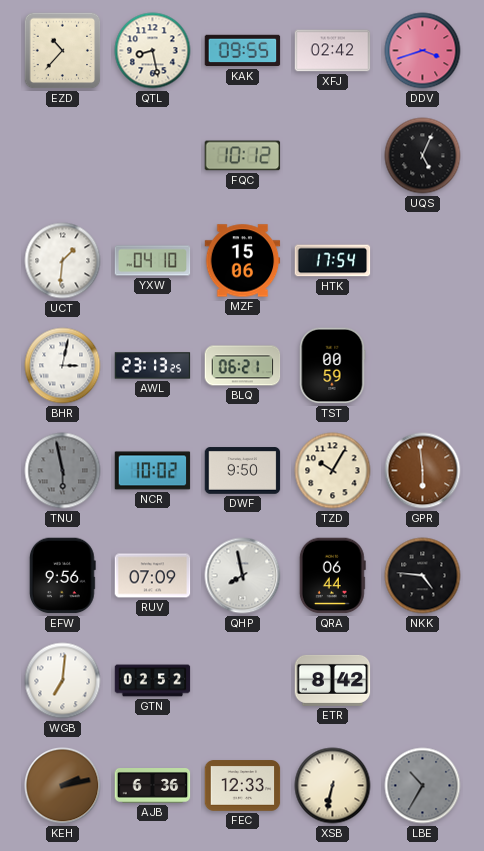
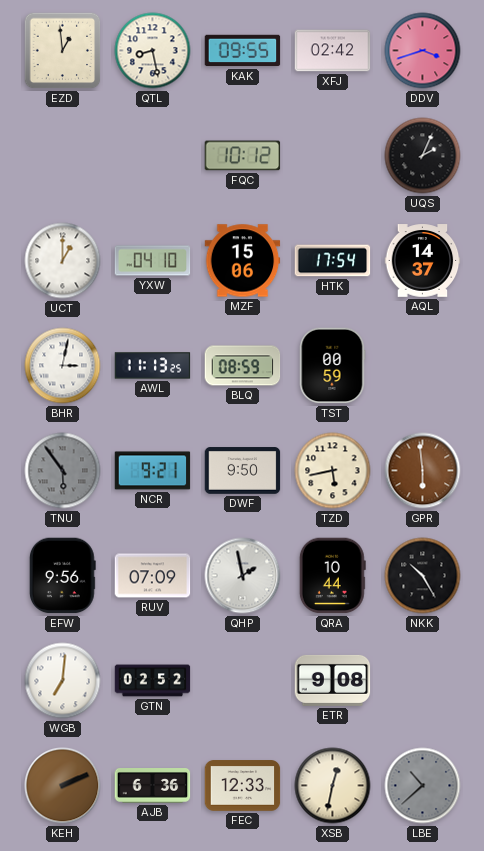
EZD: 10:37 -> 12:59
UQS: 5:04 -> 2:04
UCT: 1:31 -> 1:00
AQL: none -> 14:37
AWL: 23:13 -> 11:13
BLQ: 06:21 -> 08:59
TNU: 5:58 -> 5:54
NCR: 10:02 -> 9:21
TZD: 10:05 -> 5:43
QHP: 7:58 -> 1:58
QRA: 06:44 -> 10:44
NKK: 4:46 -> 10:25
ETR: 8:42 -> 9:08
KEH: 2:13 -> 2:11
XSB: 6:32 -> 12:32
LBE: 10:35 -> 10:38
